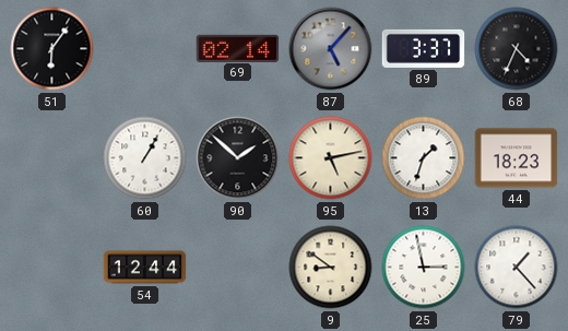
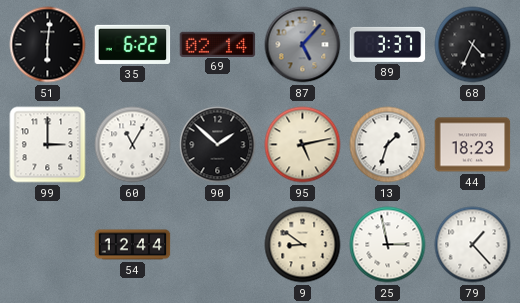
51: 6:06 -> 6:01
35: none -> 6:22
99: none -> 3:00
60: 1:05 -> 11:05
